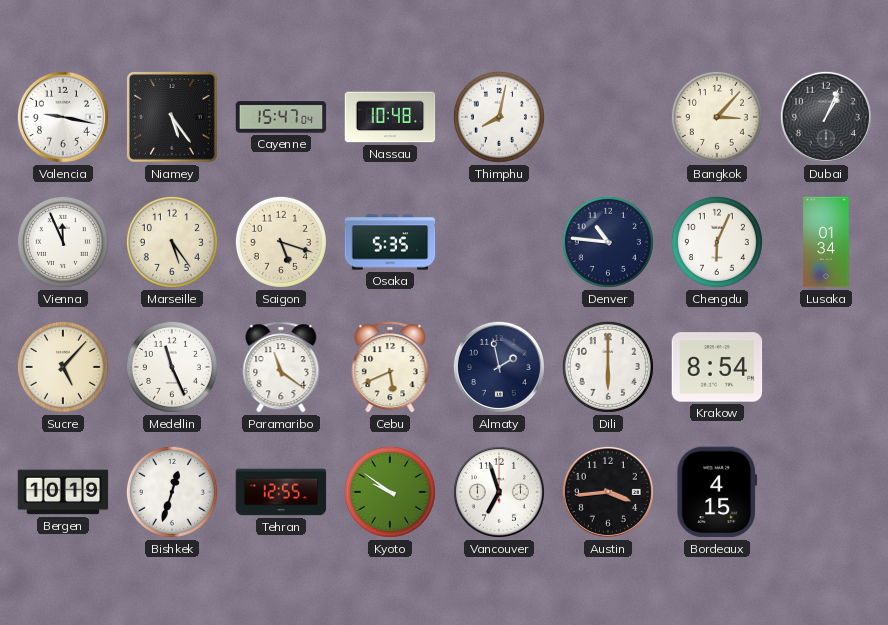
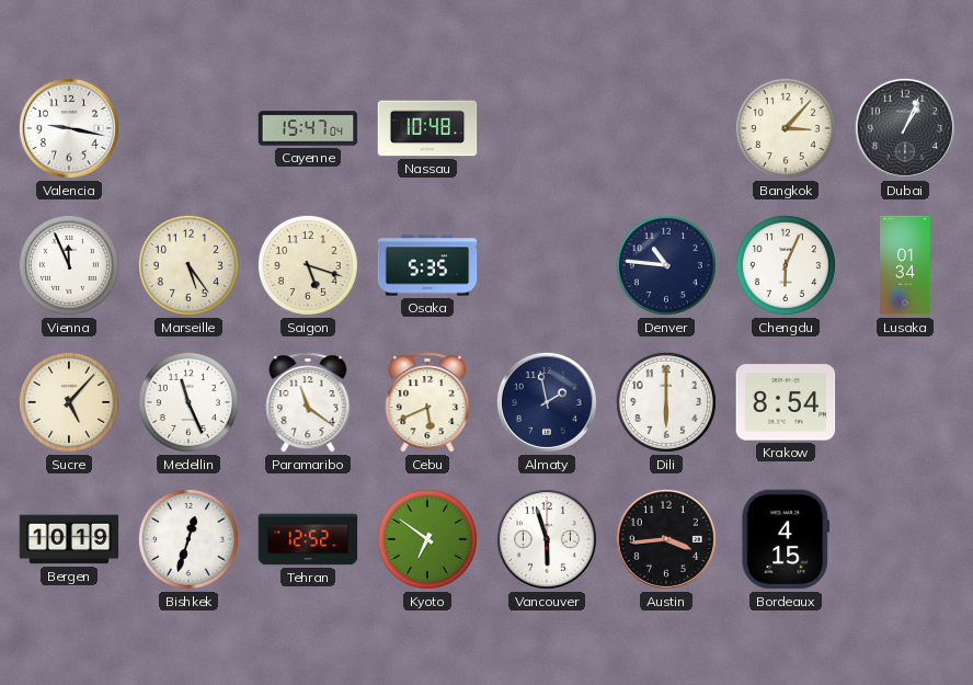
Niamey: 5:24 -> none
Thimphu: 8:02 -> none
Tehran: 12:55 -> 12:52
Kyoto: 9:51 -> 6:51
Vancouver: 6:57 -> 5:57
